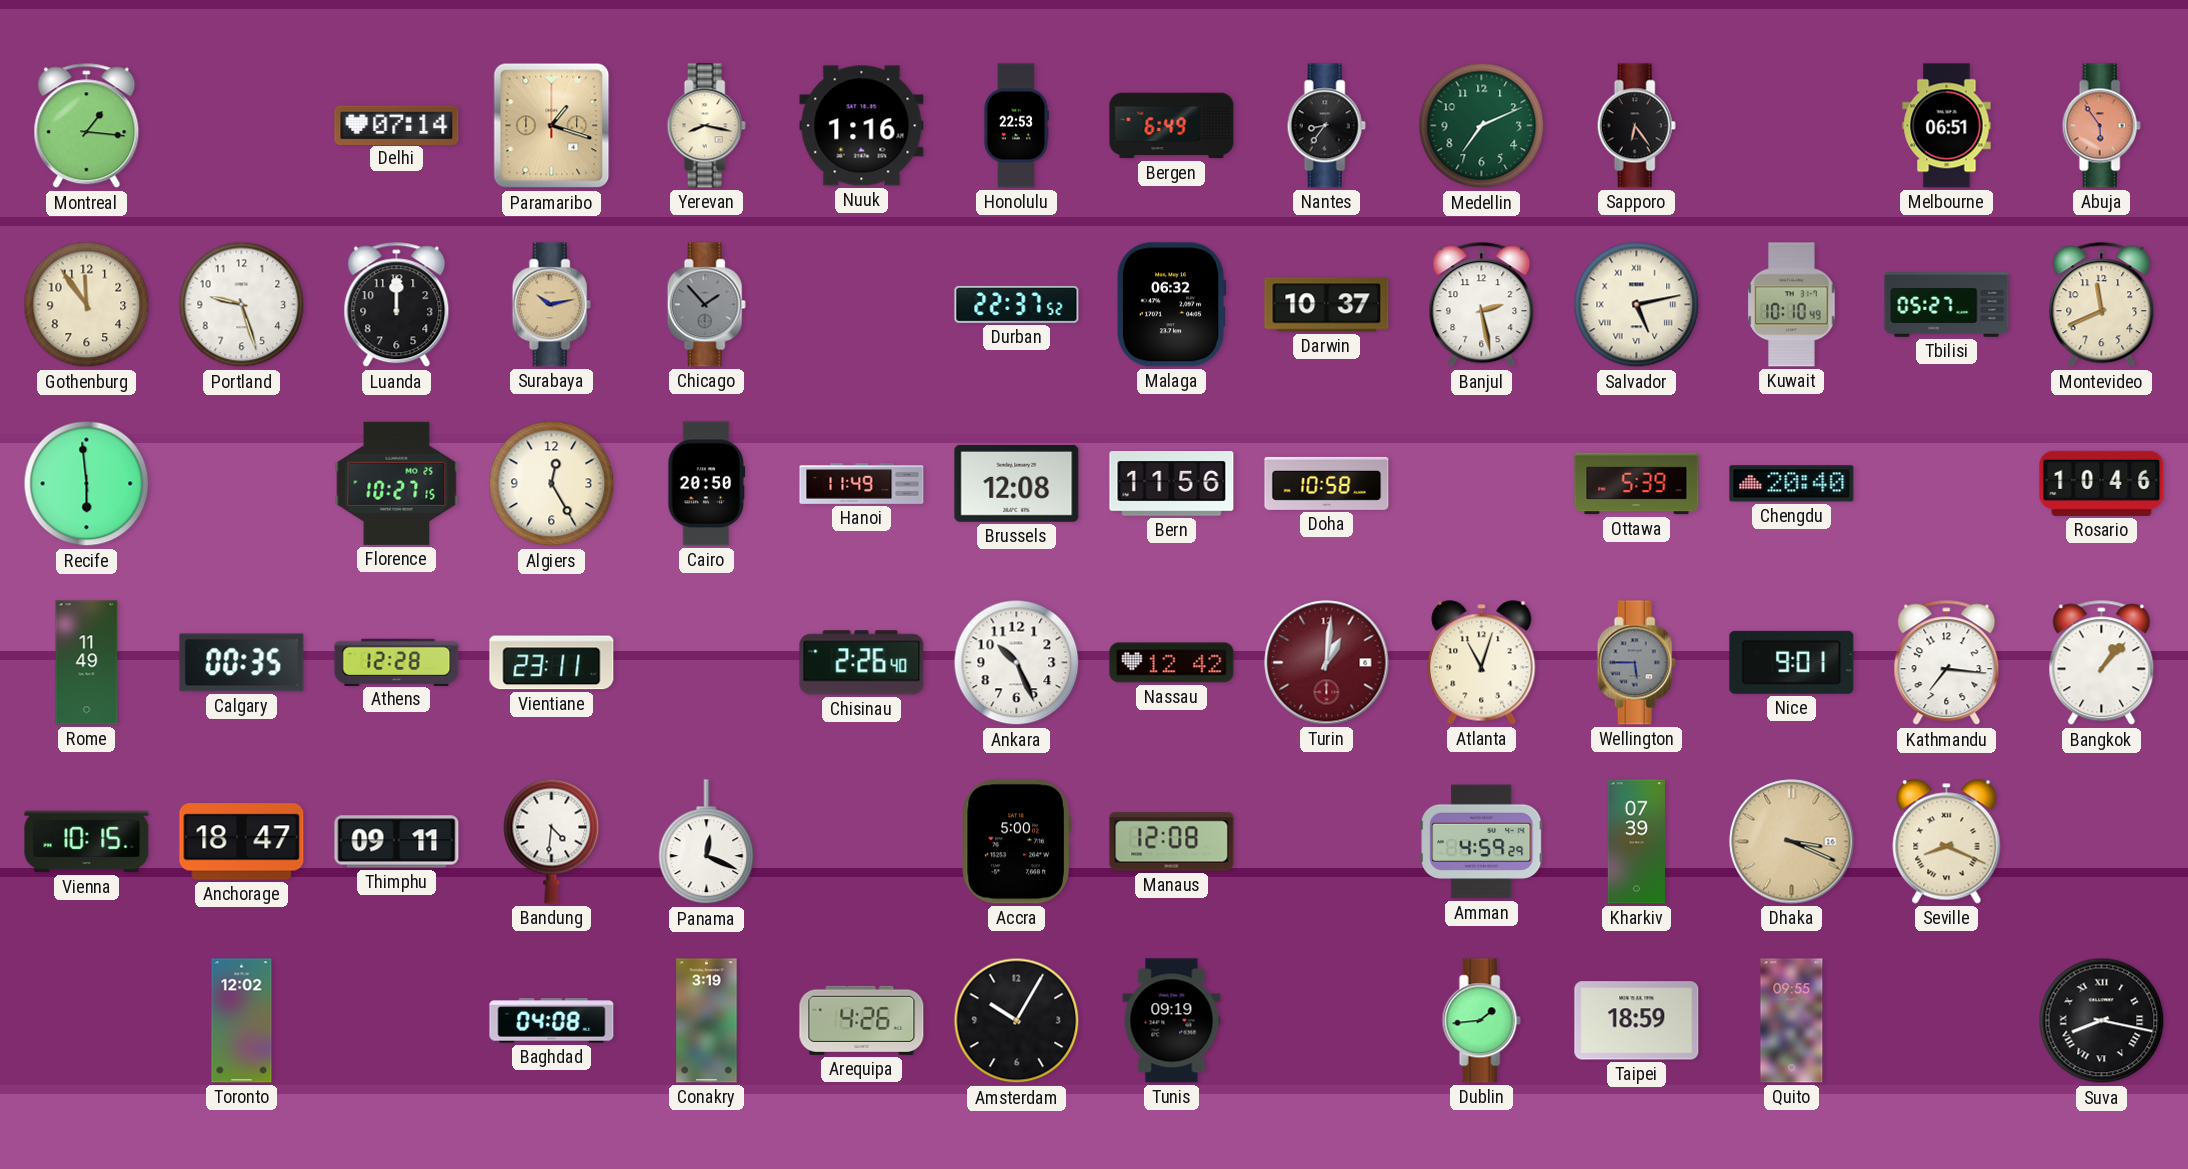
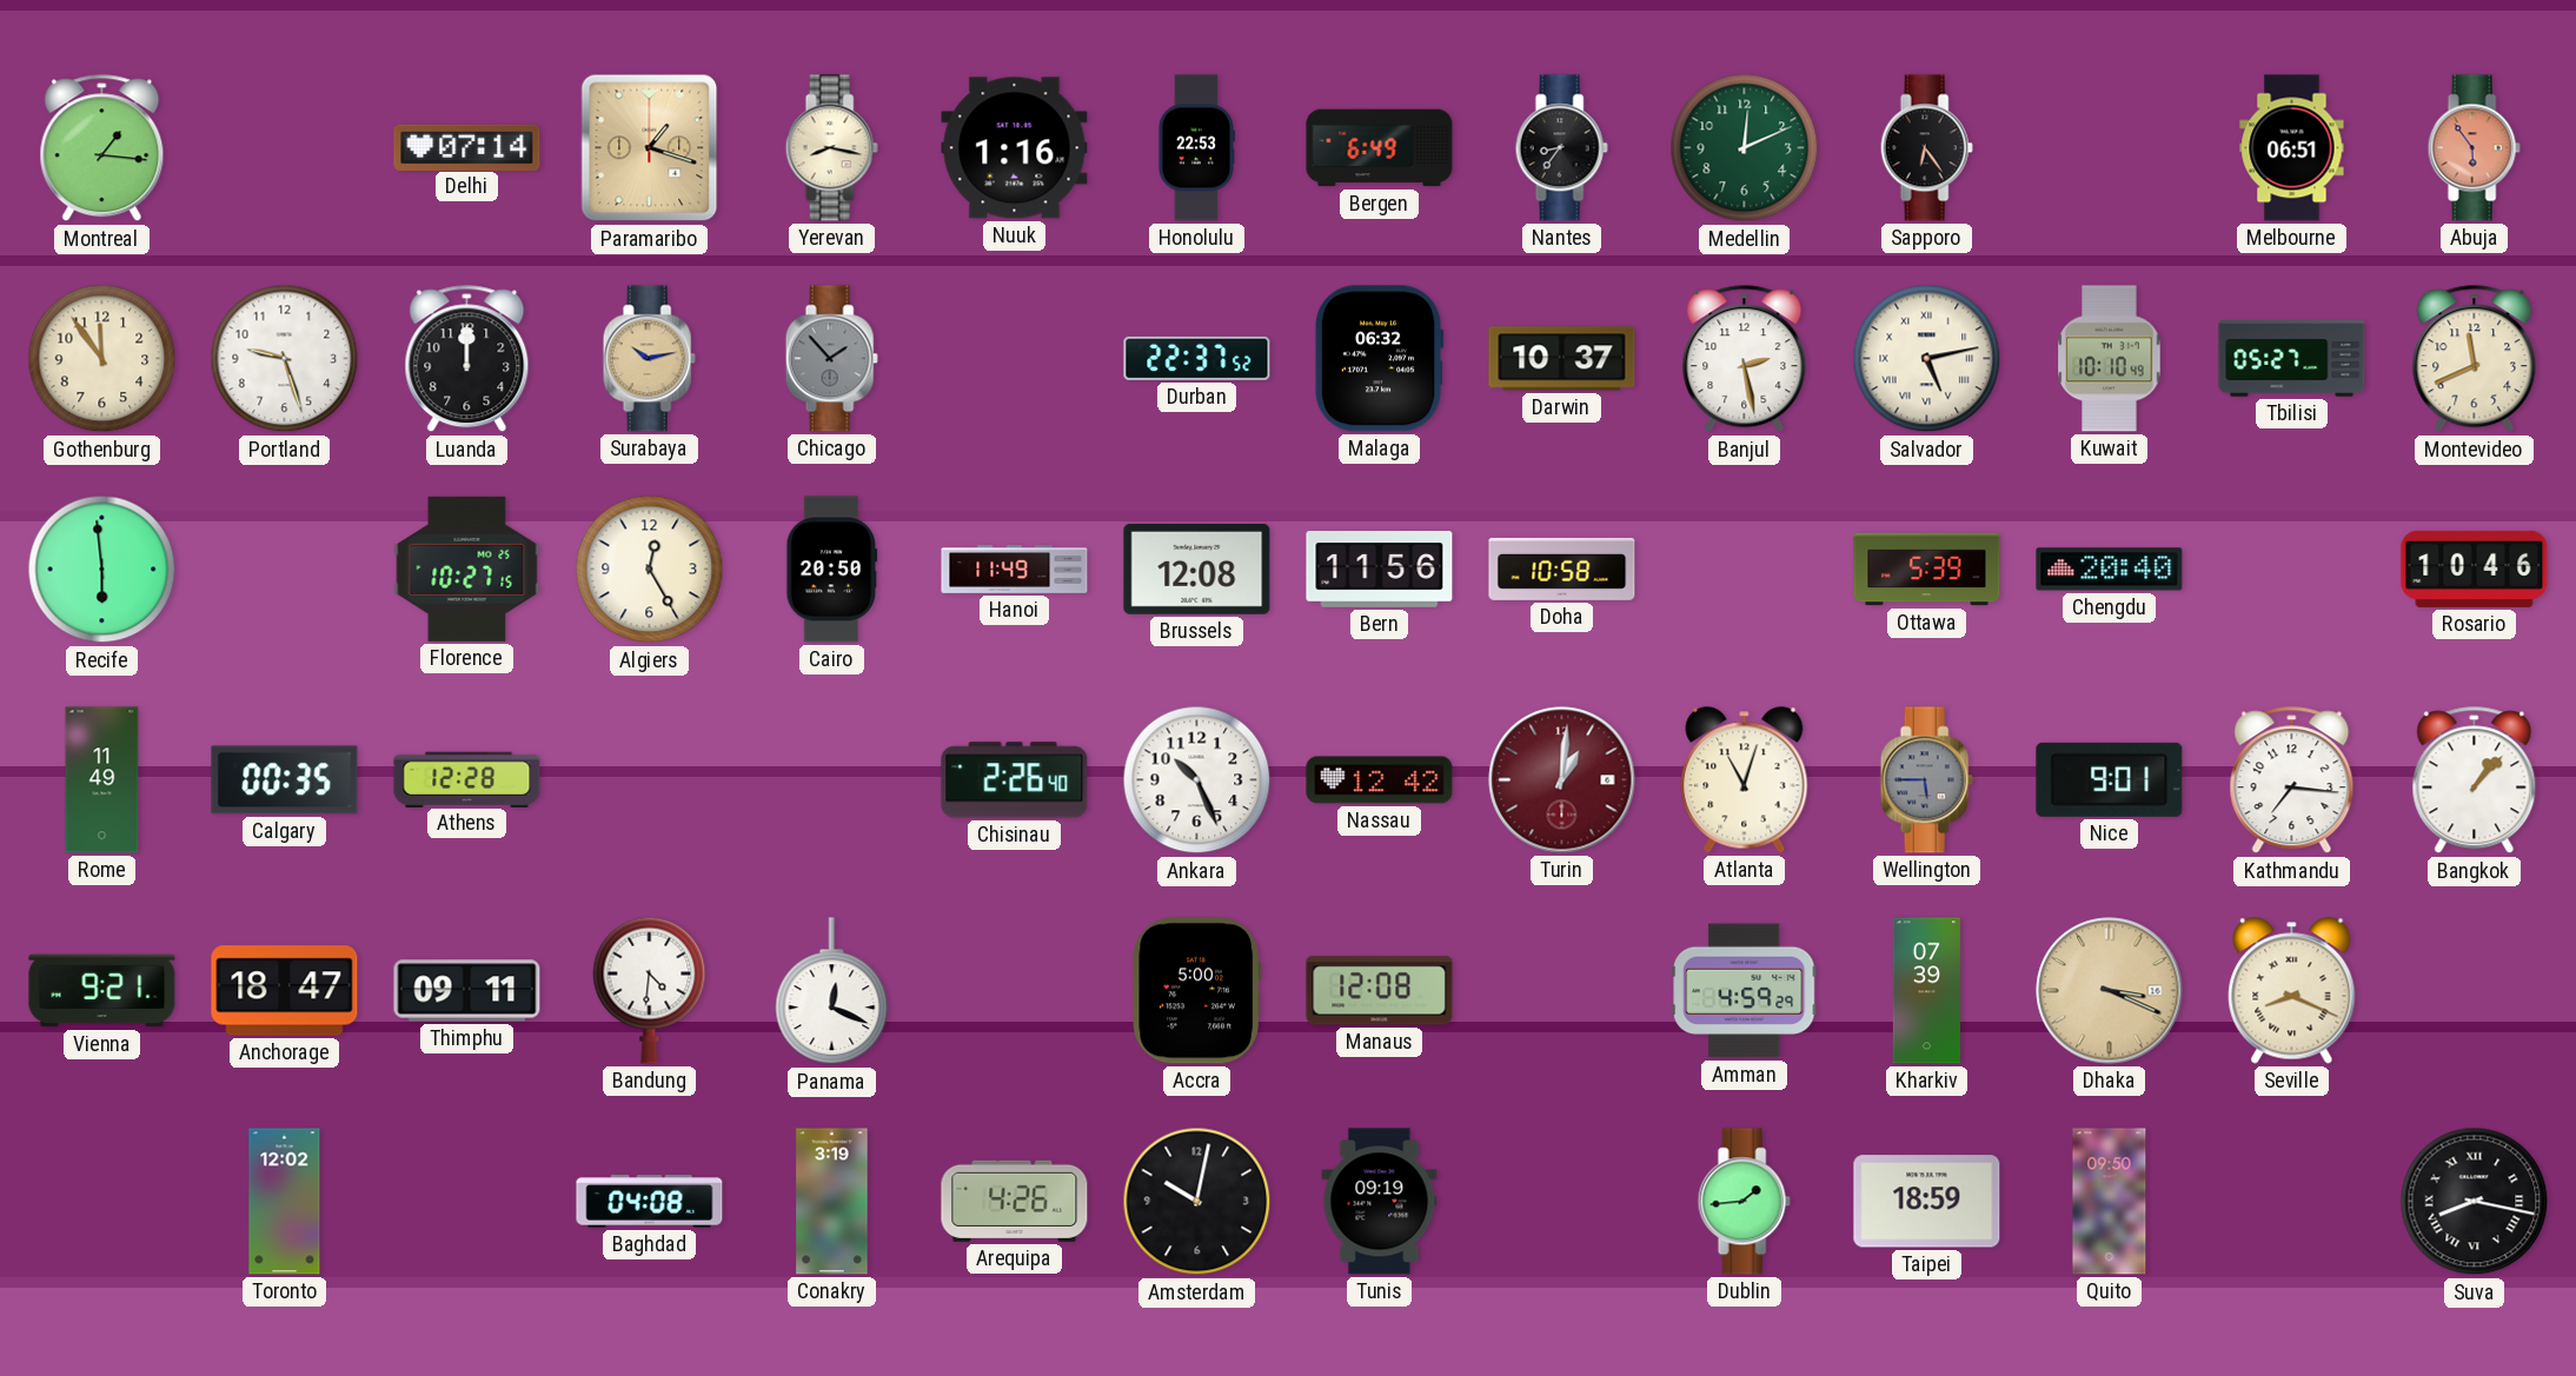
Medellin: 7:11 -> 12:11
Vientiane: 23:11 -> none
Vienna: 10:15 -> 9:21
Amsterdam: 10:05 -> 10:02
Quito: 09:55 -> 09:50
